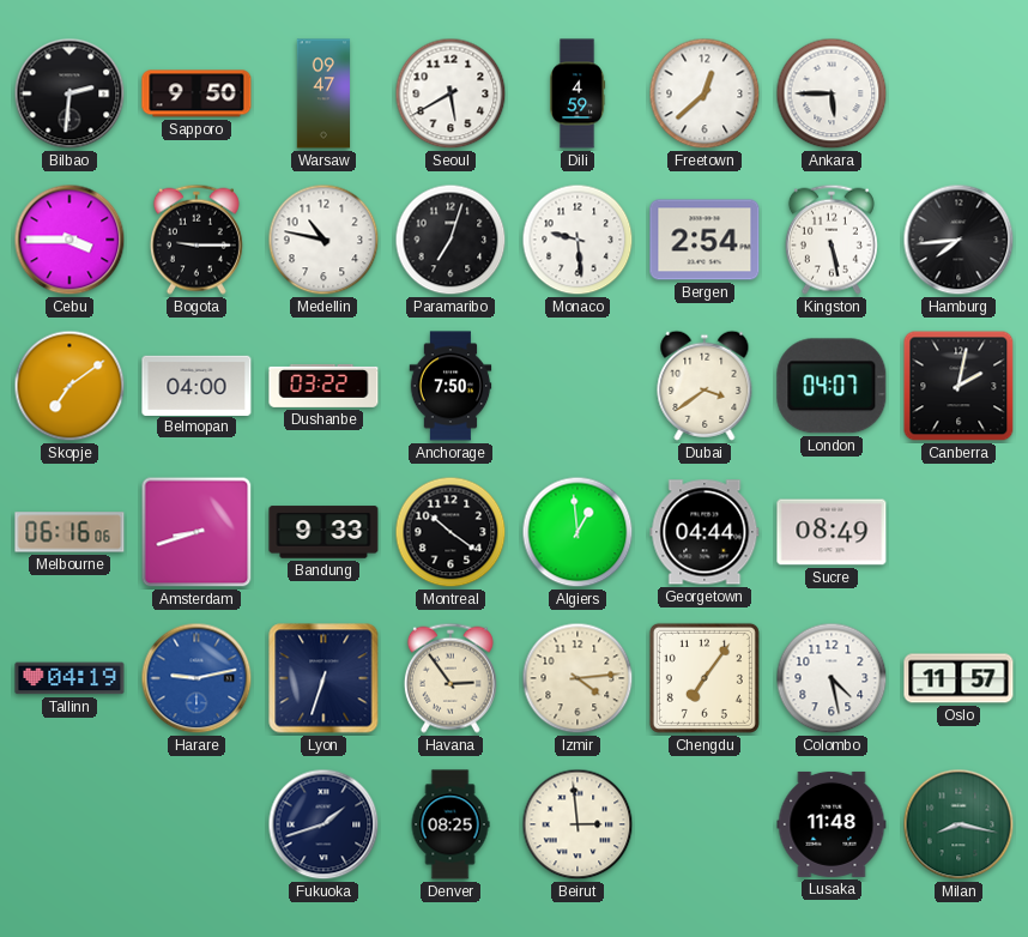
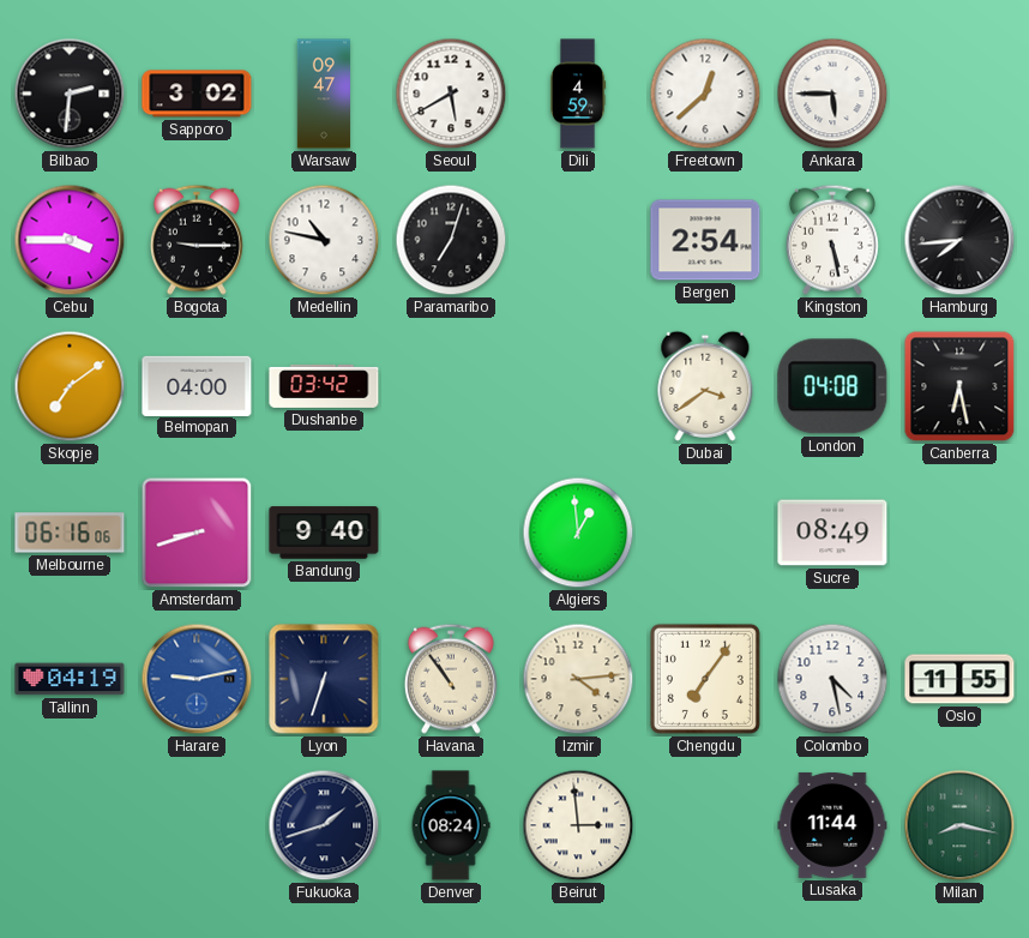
Sapporo: 9:50 -> 3:02
Monaco: 9:29 -> none
Dushanbe: 03:22 -> 03:42
Anchorage: 7:50 -> none
London: 04:07 -> 04:08
Canberra: 2:02 -> 6:28
Bandung: 9:33 -> 9:40
Montreal: 10:21 -> none
Georgetown: 04:44 -> none
Havana: 2:54 -> 10:54
Oslo: 11:57 -> 11:55
Denver: 08:25 -> 08:24
Lusaka: 11:48 -> 11:44
